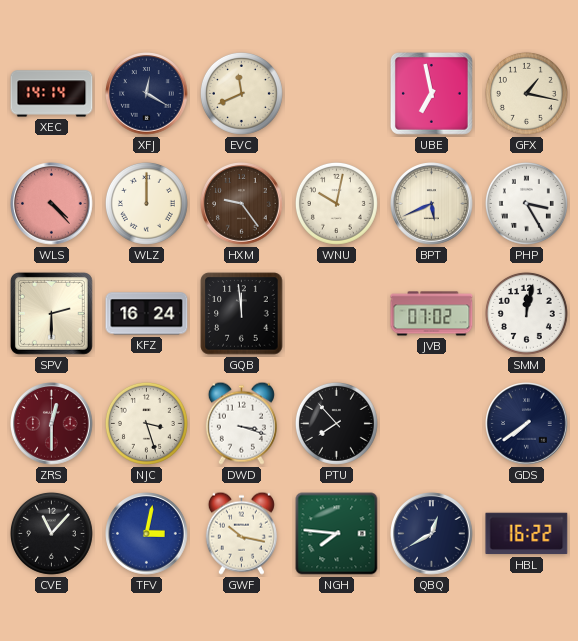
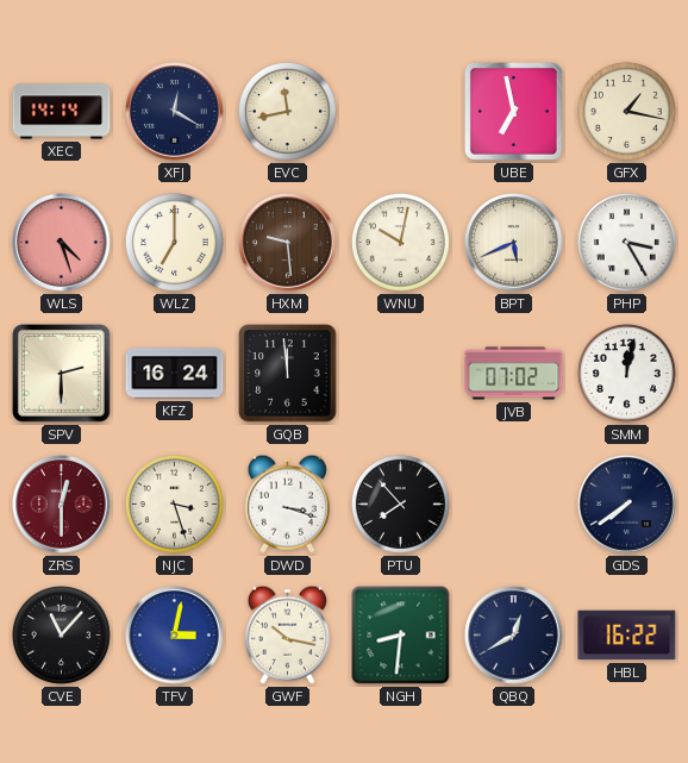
EVC: 11:41 -> 11:43
WLS: 4:23 -> 4:27
WLZ: 12:00 -> 7:00
HXM: 9:24 -> 9:29
NGH: 7:46 -> 8:31
